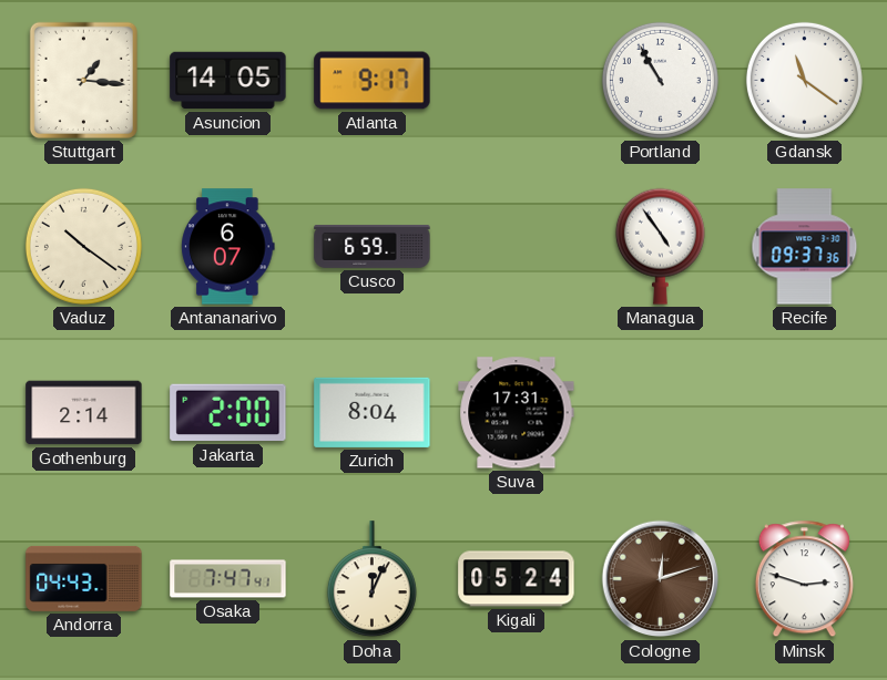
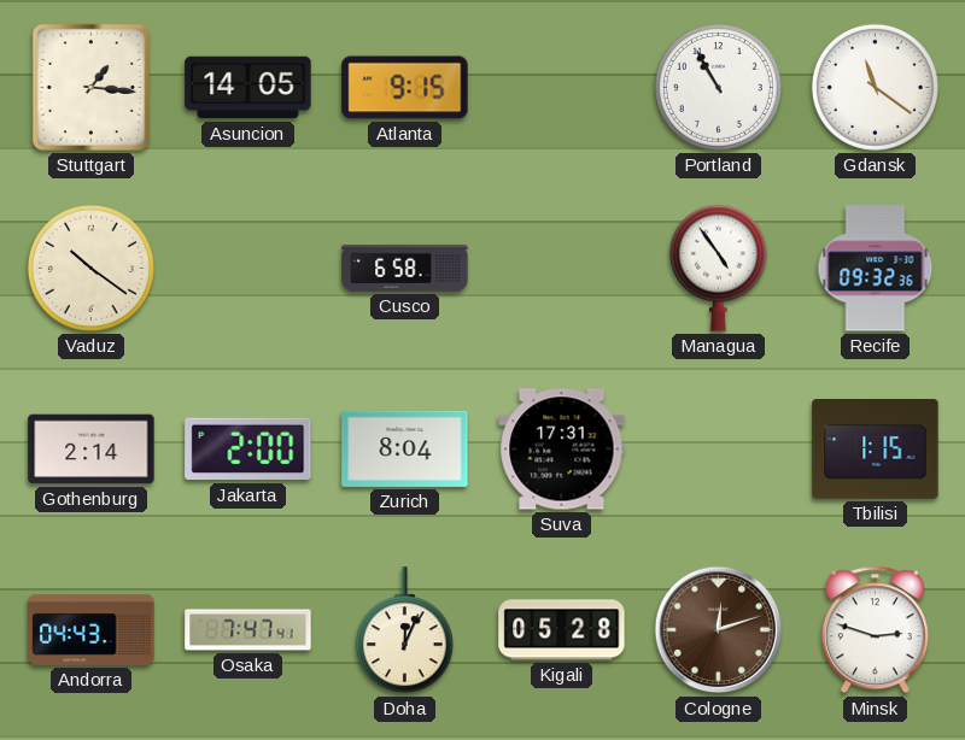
Atlanta: 9:17 -> 9:15
Antananarivo: 6:07 -> none
Cusco: 6:59 -> 6:58
Recife: 09:37 -> 09:32
Tbilisi: none -> 1:15
Kigali: 05:24 -> 05:28
